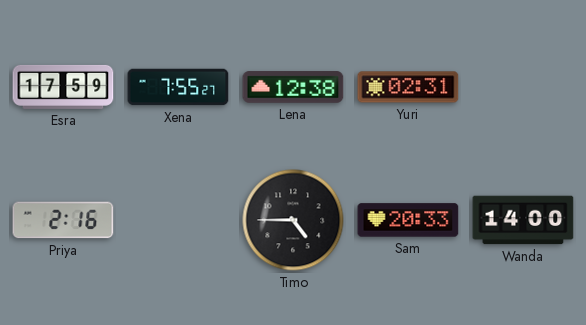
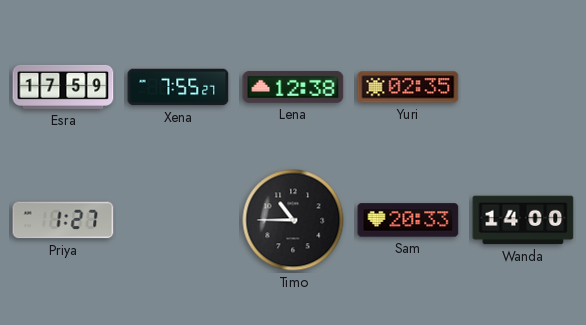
Yuri: 02:31 -> 02:35
Priya: 2:16 -> 1:27
Timo: 4:45 -> 10:45
